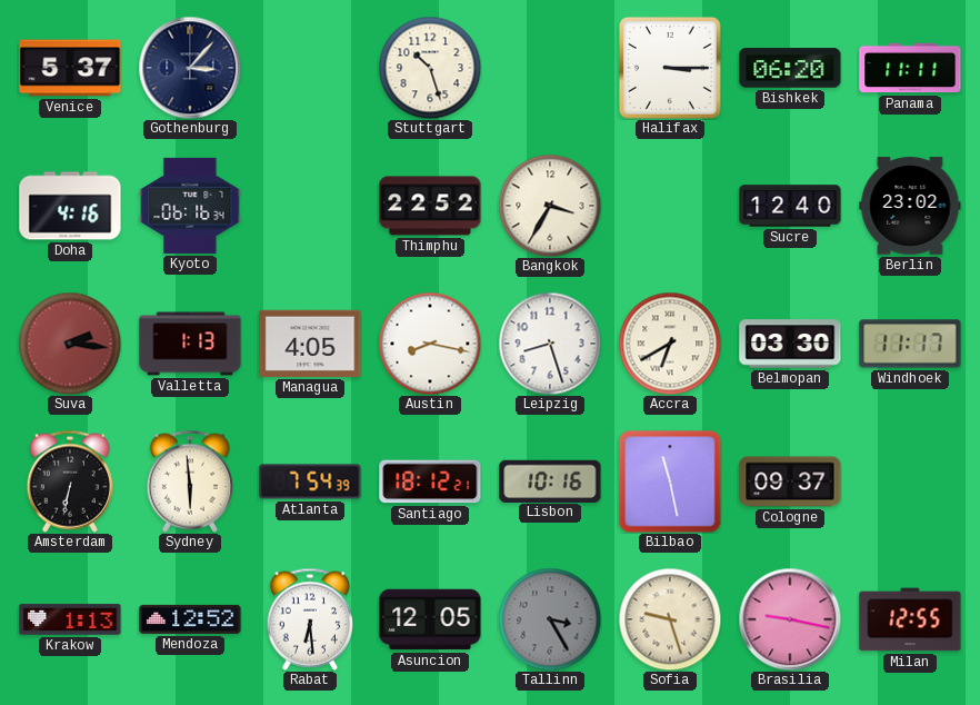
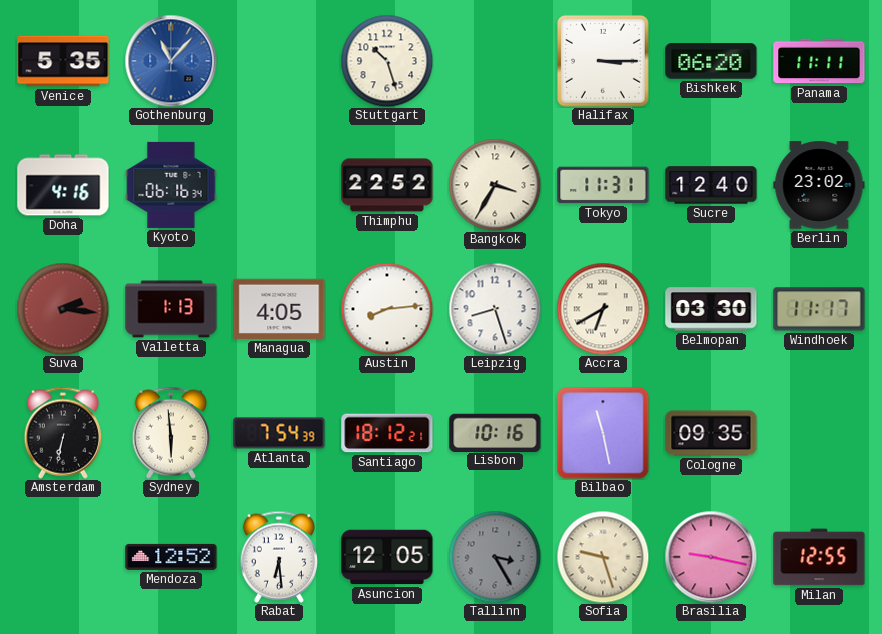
Venice: 5:37 -> 5:35
Gothenburg: 3:07 -> 11:07
Gothenburg dial: navy -> blue
Tokyo: none -> 11:31
Austin: 8:17 -> 8:14
Cologne: 09:37 -> 09:35
Krakow: 1:13 -> none
